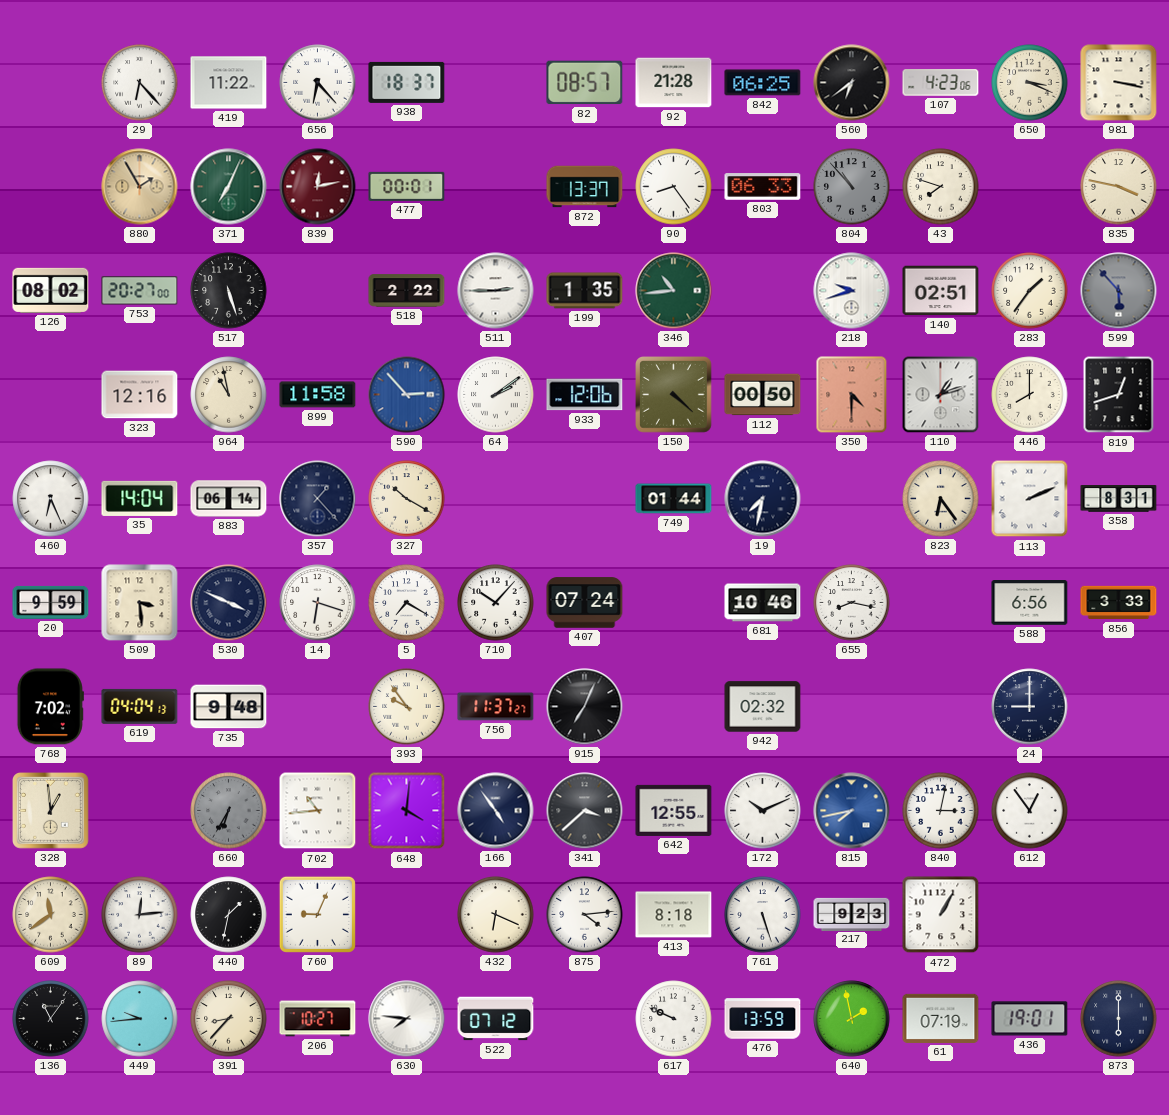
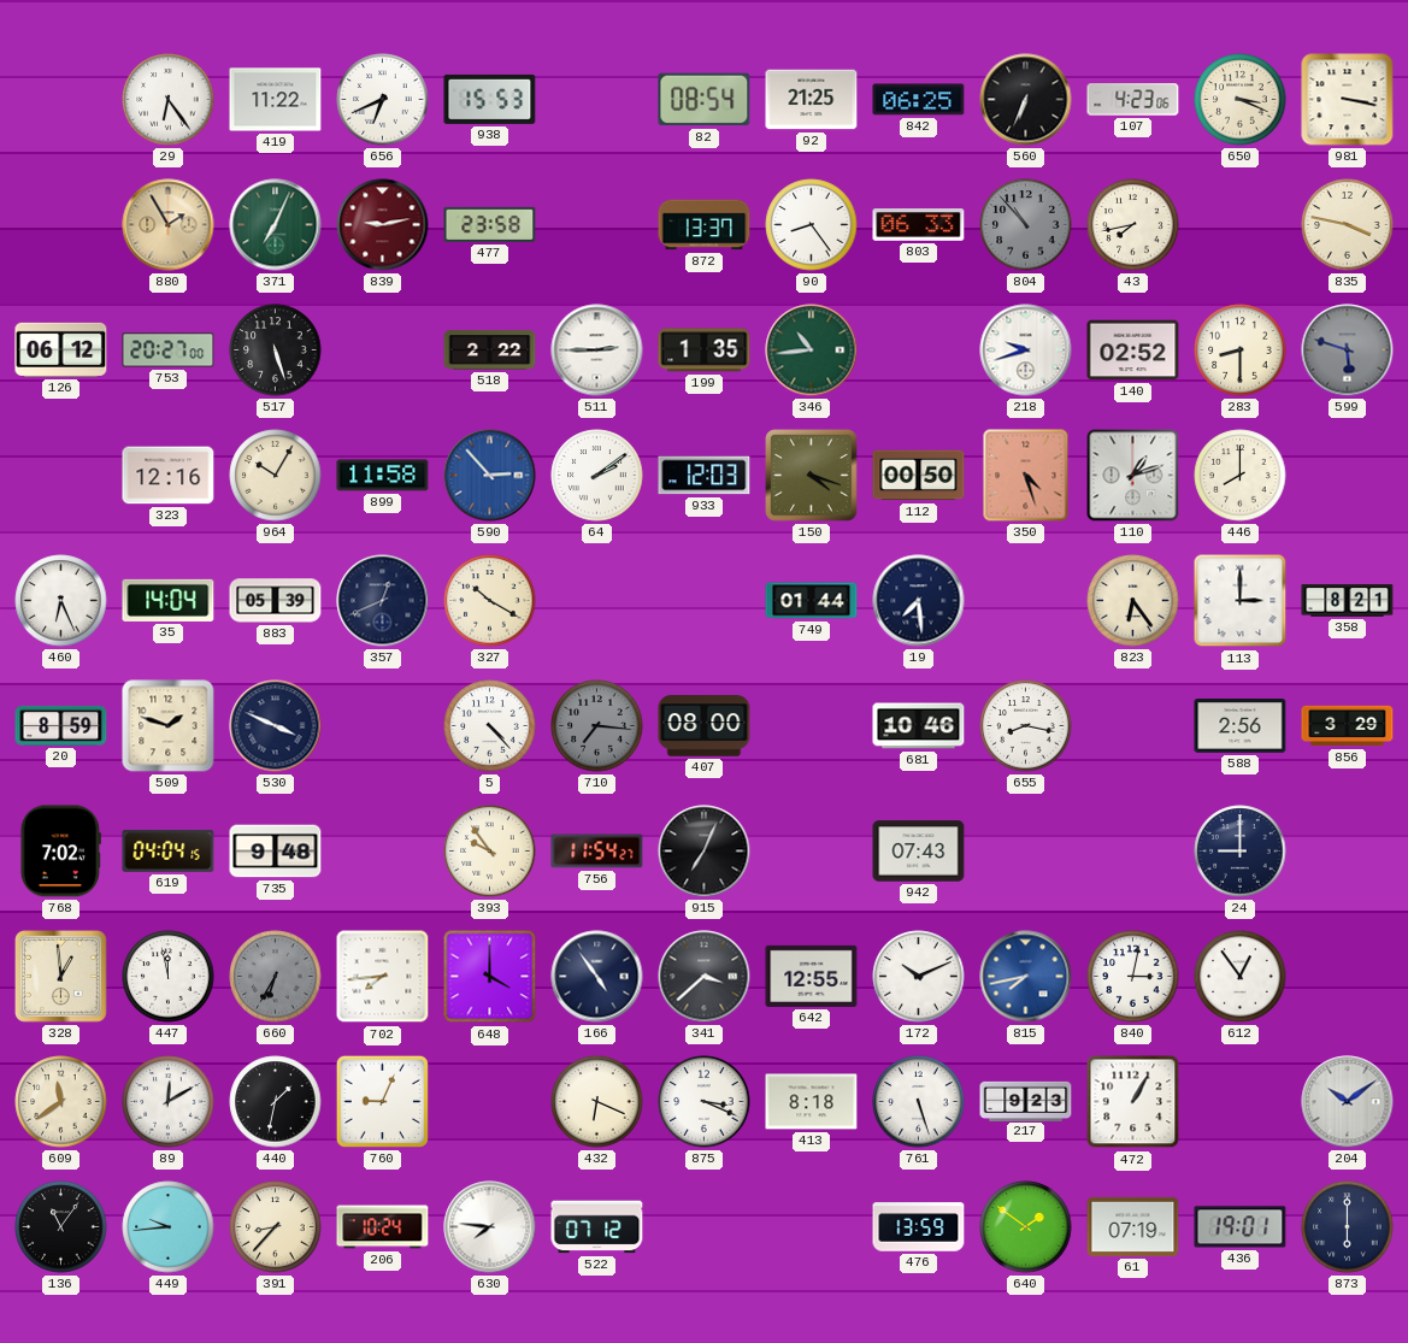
29: 6:23 -> 6:24
656: 6:23 -> 6:41
938: 18:37 -> 15:53
82: 08:57 -> 08:54
92: 21:28 -> 21:25
560: 6:39 -> 6:34
839: 12:13 -> 9:13
477: 00:01 -> 23:58
43: 7:48 -> 7:43
126: 08:02 -> 06:12
140: 02:51 -> 02:52
283: 1:36 -> 8:30
599: 5:53 -> 5:48
964: 10:58 -> 10:05
933: 12:06 -> 12:03
150: 4:22 -> 4:18
350: 4:30 -> 4:27
819: 12:42 -> none
883: 06:14 -> 05:39
357: 1:23 -> 12:41
19: 7:32 -> 7:29
113: 2:11 -> 3:00
358: 8:31 -> 8:21
20: 9:59 -> 8:59
509: 3:29 -> 1:48
14: 6:18 -> none
5: 7:20 -> 4:23
710: 10:07 -> 7:16
710 dial: white -> grey
407: 07:24 -> 08:00
588: 6:56 -> 2:56
856: 3:33 -> 3:29
619: 04:04:13 -> 04:04:15
756: 11:37 -> 11:54
942: 02:32 -> 07:43
447: none -> 11:58
702: 10:44 -> 7:44
648: 4:01 -> 4:00
89: 12:14 -> 12:10
875: 4:14 -> 3:19
204: none -> 10:09
206: 10:27 -> 10:24
617: 9:49 -> none
640: 1:58 -> 1:51
